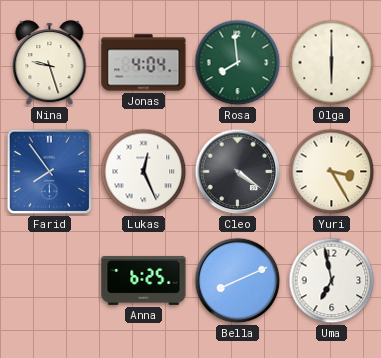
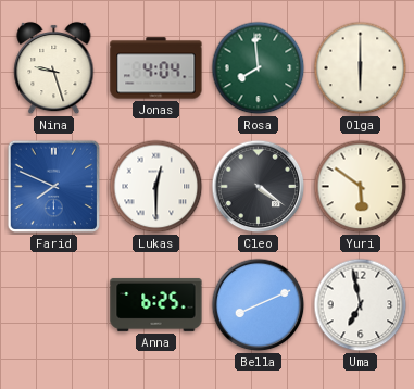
Farid: 7:54 -> 7:49
Lukas: 12:26 -> 12:30
Yuri: 3:25 -> 5:51
